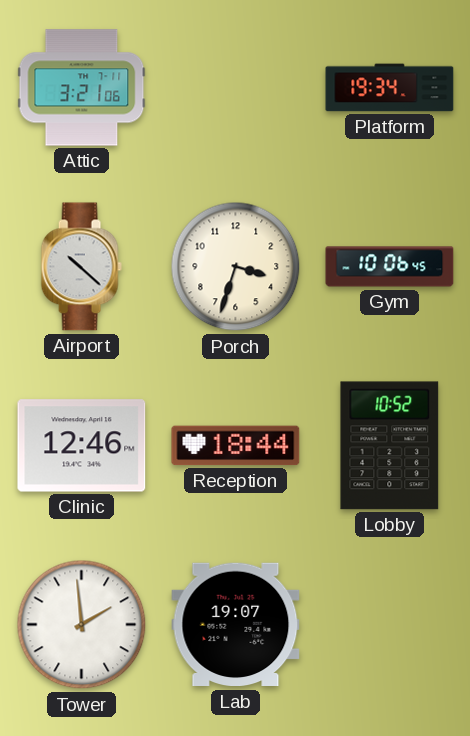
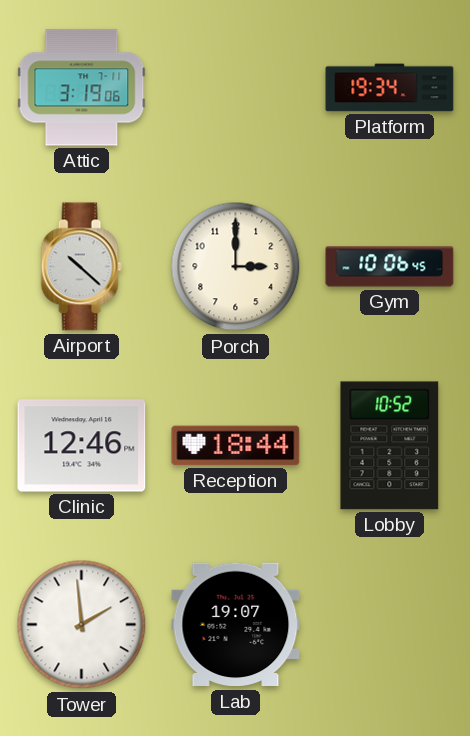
Attic: 3:21 -> 3:19
Porch: 3:33 -> 3:00
